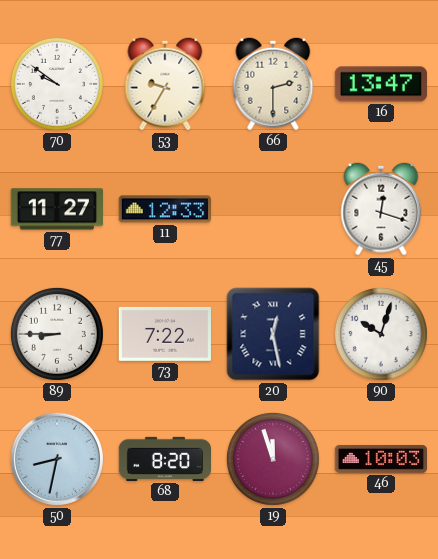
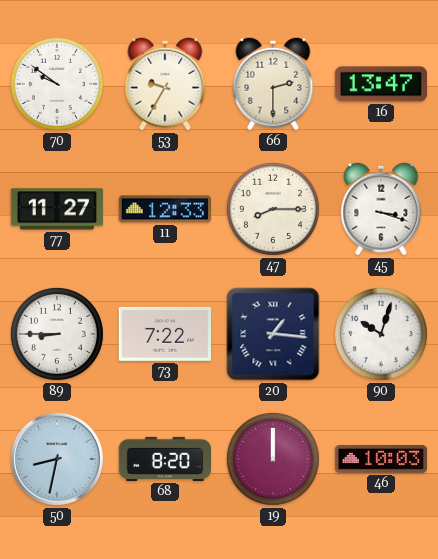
47: none -> 8:15
45: 12:18 -> 3:18
20: 12:28 -> 1:16
19: 11:57 -> 12:00
